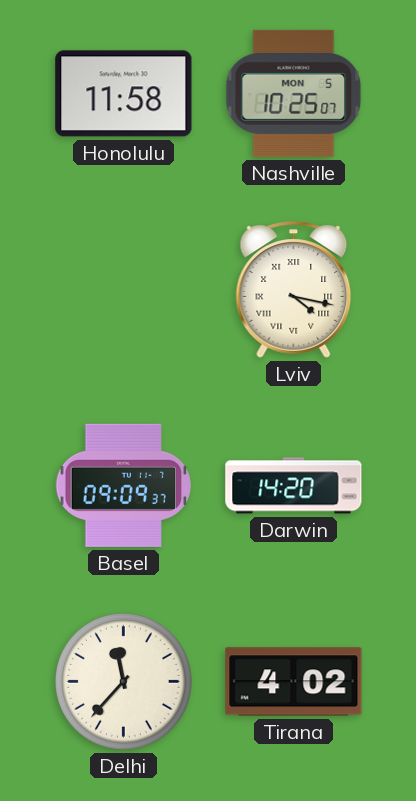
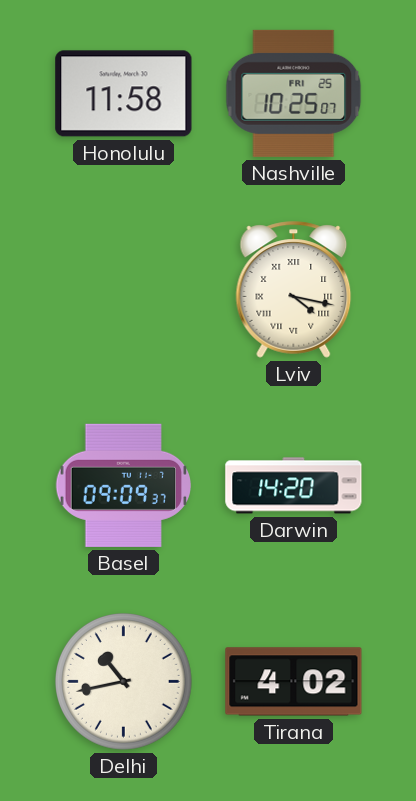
Nashville date: MON 5 -> FRI 25
Delhi: 11:37 -> 10:43
